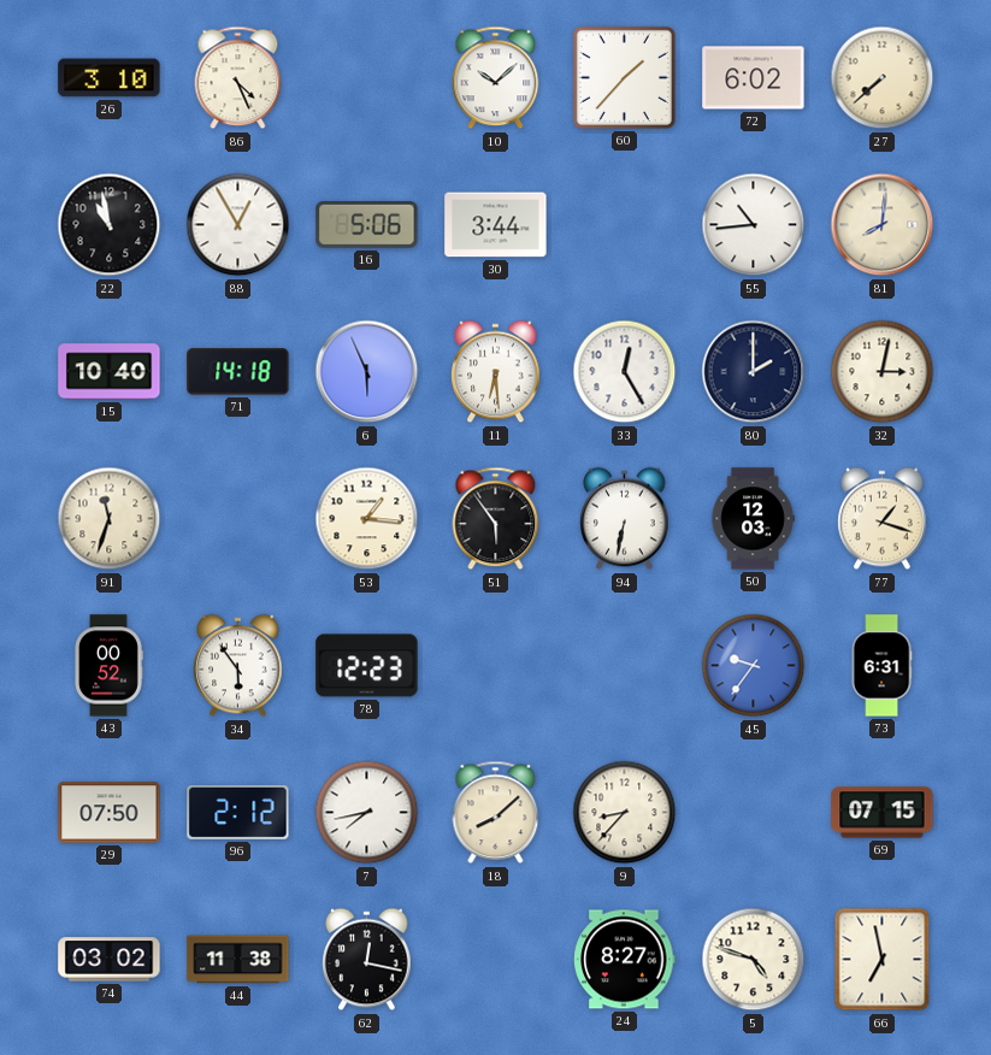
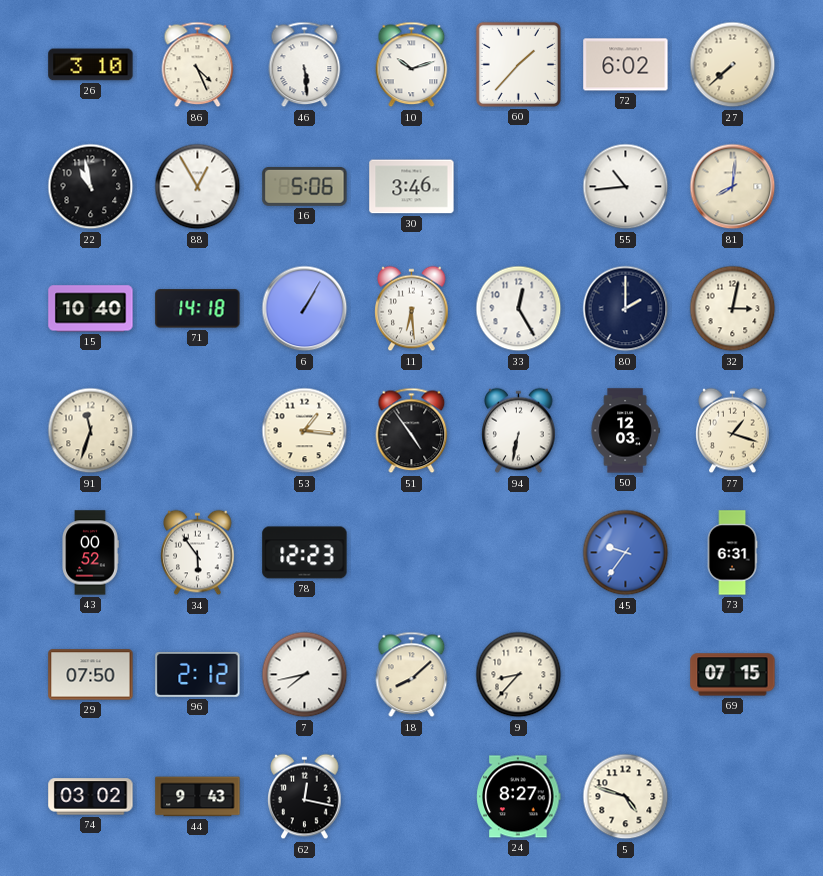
46: none -> 5:29
10: 10:08 -> 10:12
30: 3:44 -> 3:46
6: 5:56 -> 1:05
51: 5:54 -> 4:54
44: 11:38 -> 9:43
66: 6:58 -> none
